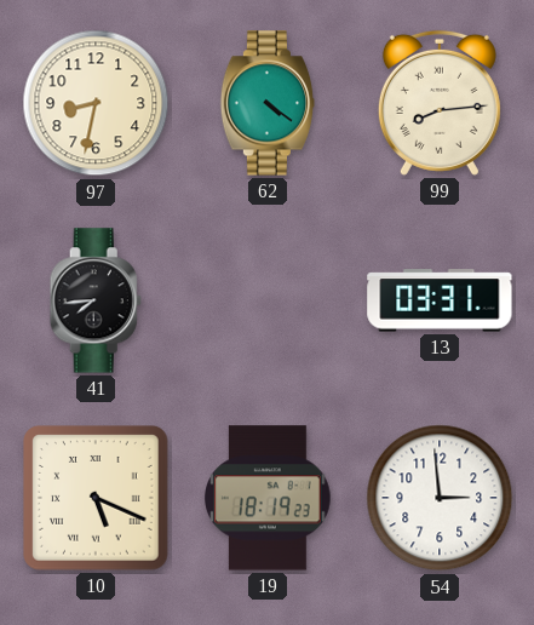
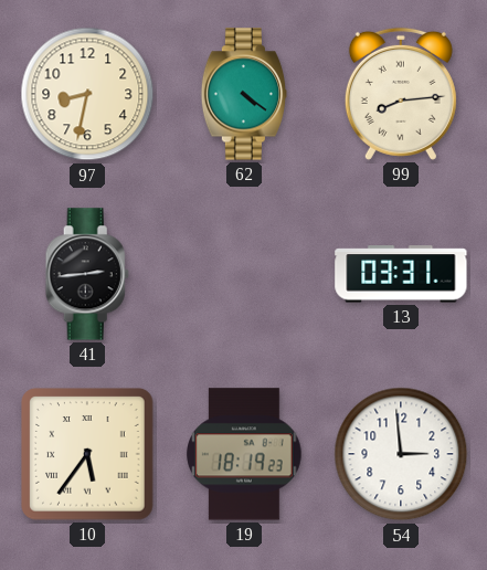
41: 7:44 -> 2:44
10: 5:19 -> 5:36
